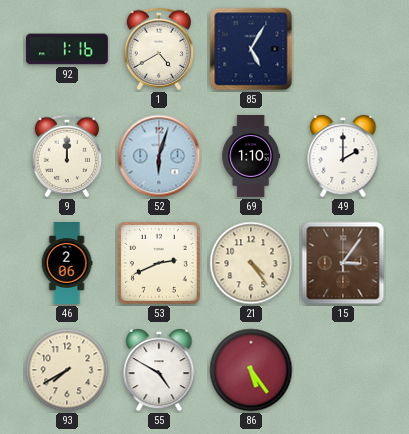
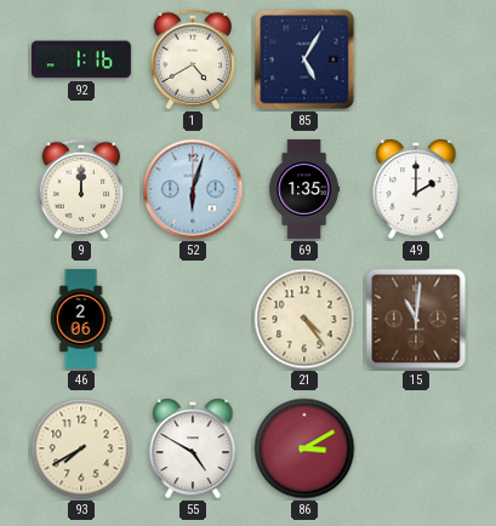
69: 1:10 -> 1:35
53: 2:41 -> none
15: 3:06 -> 11:01
86: 5:24 -> 3:10
